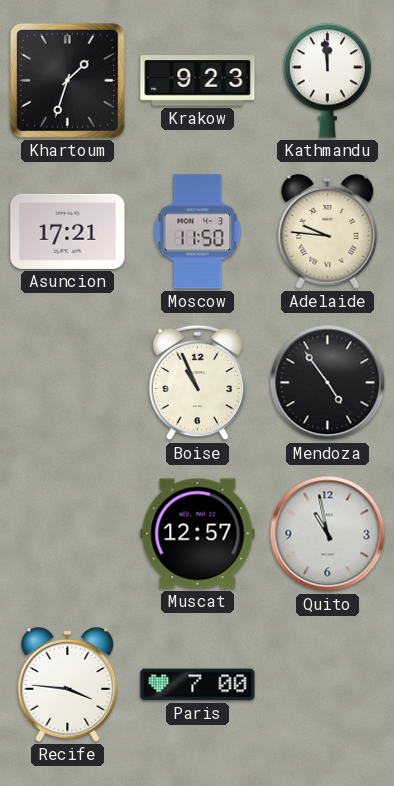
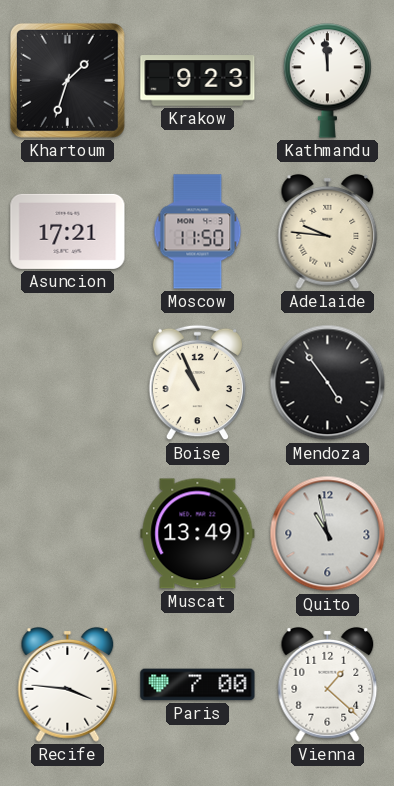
Muscat: 12:57 -> 13:49
Vienna: none -> 1:22
